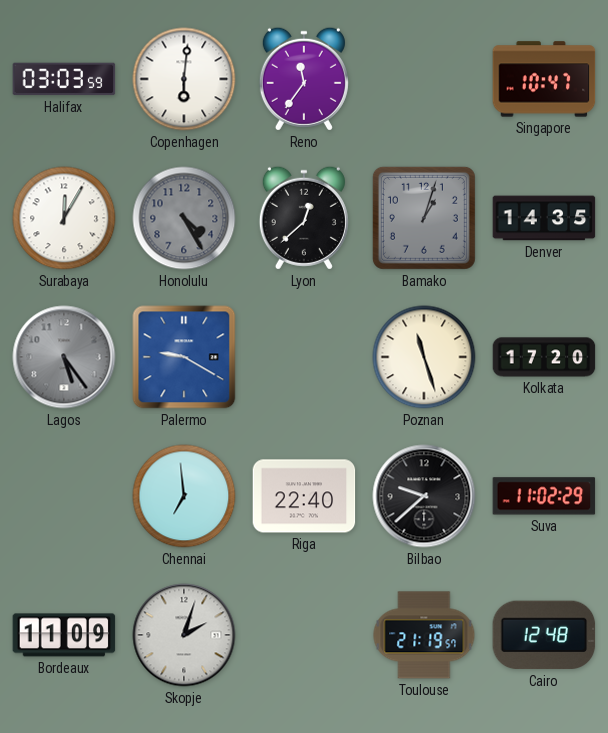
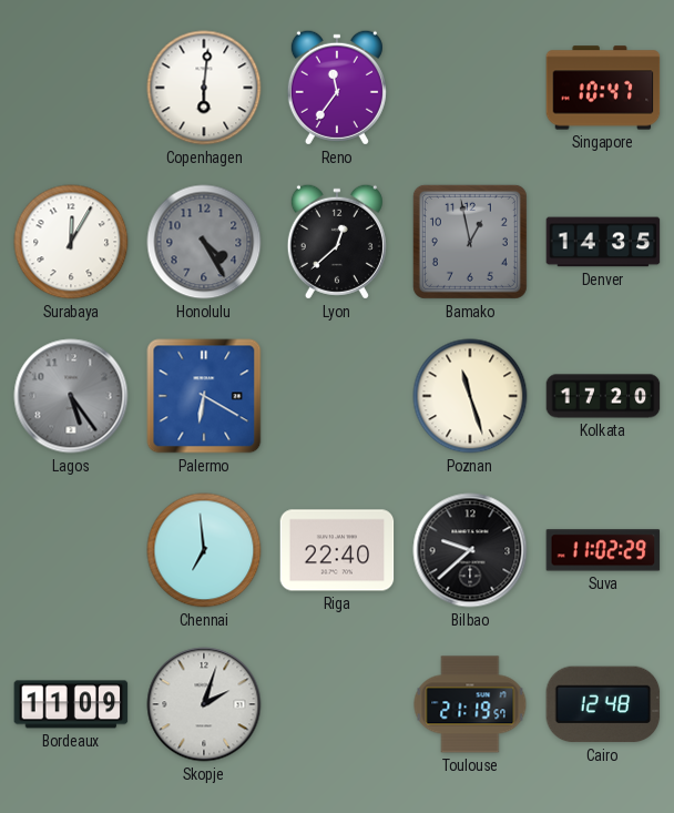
Halifax: 03:03 -> none
Bamako: 1:03 -> 12:58
Palermo: 9:20 -> 6:20
